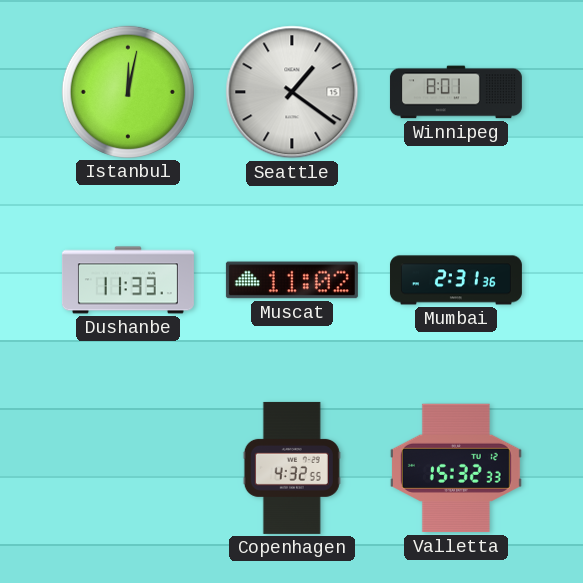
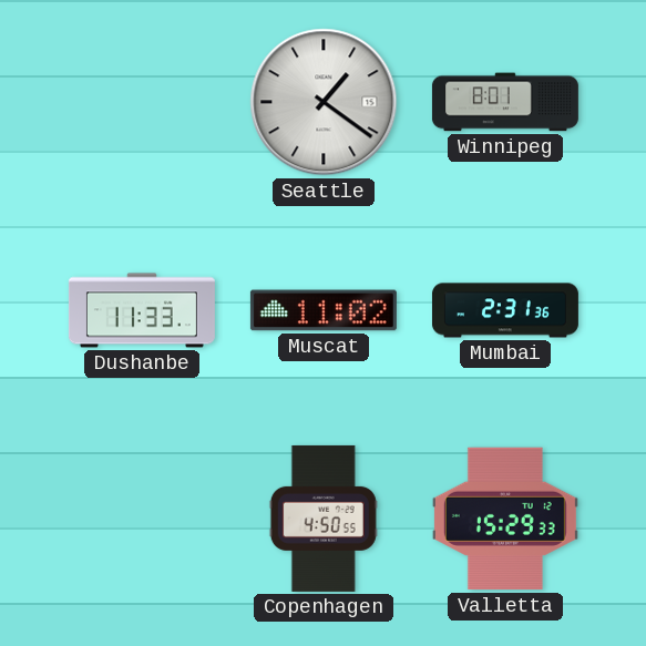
Istanbul: 12:02 -> none
Copenhagen: 4:32 -> 4:50
Valletta: 15:32 -> 15:29
